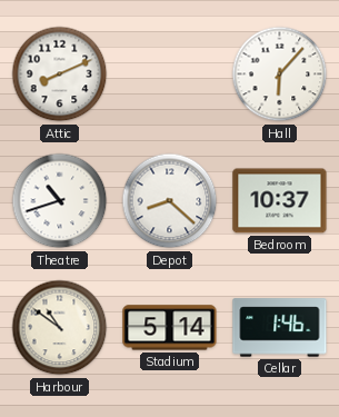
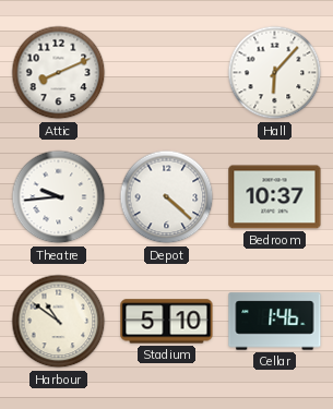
Theatre: 10:42 -> 9:44
Depot: 8:22 -> 4:22
Stadium: 5:14 -> 5:10
